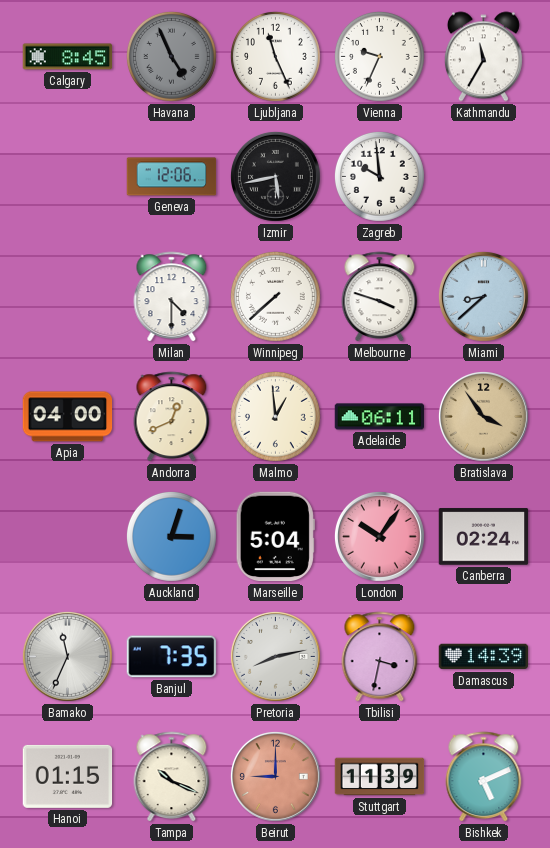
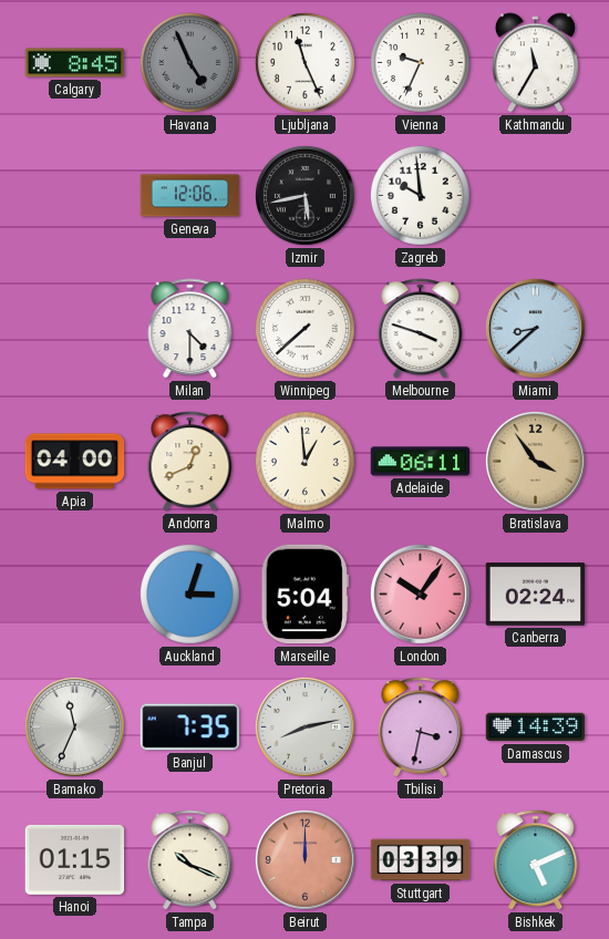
Beirut: 9:00 -> 12:00
Stuttgart: 11:39 -> 03:39
